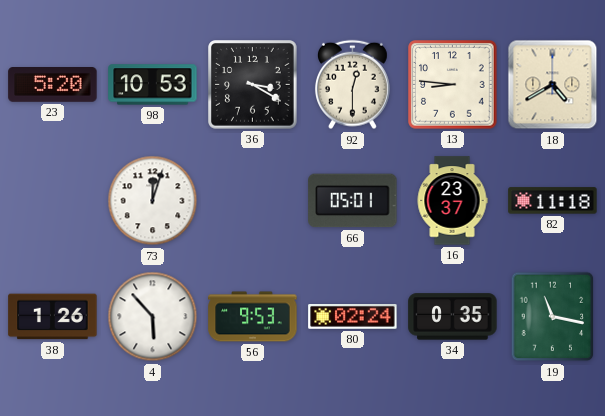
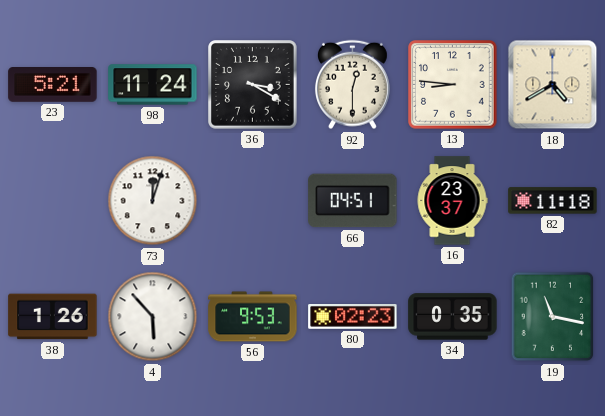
23: 5:20 -> 5:21
98: 10:53 -> 11:24
66: 05:01 -> 04:51
80: 02:24 -> 02:23
